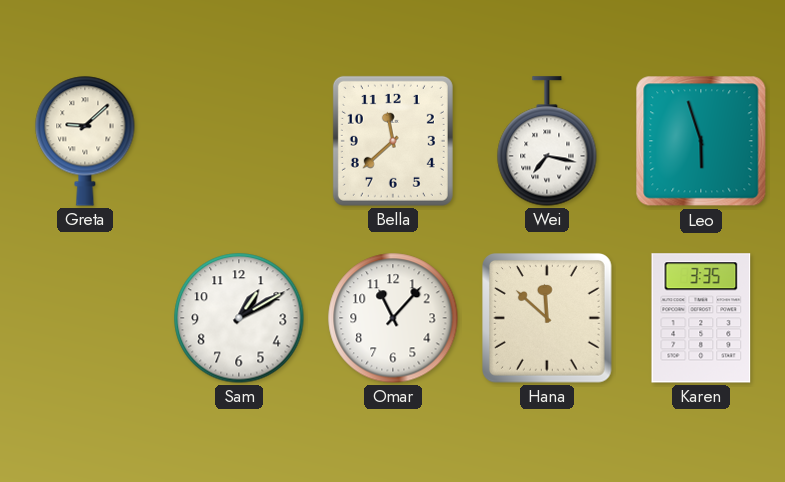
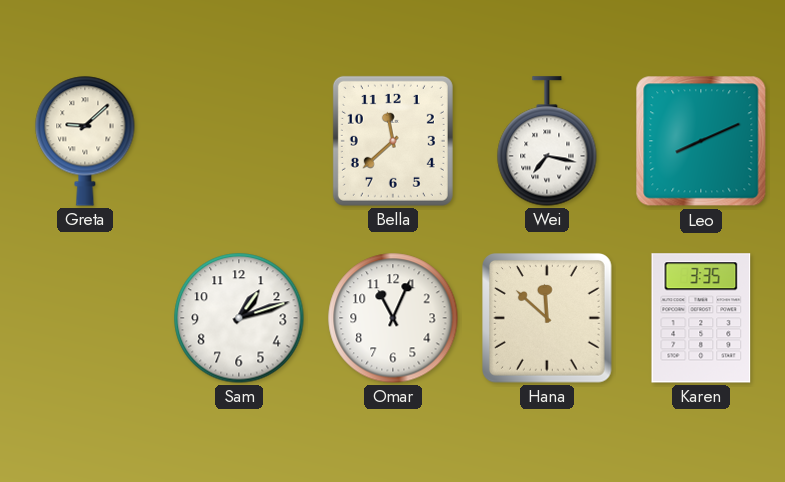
Leo: 5:57 -> 8:11
Sam: 1:10 -> 1:12
Omar: 11:07 -> 11:04
